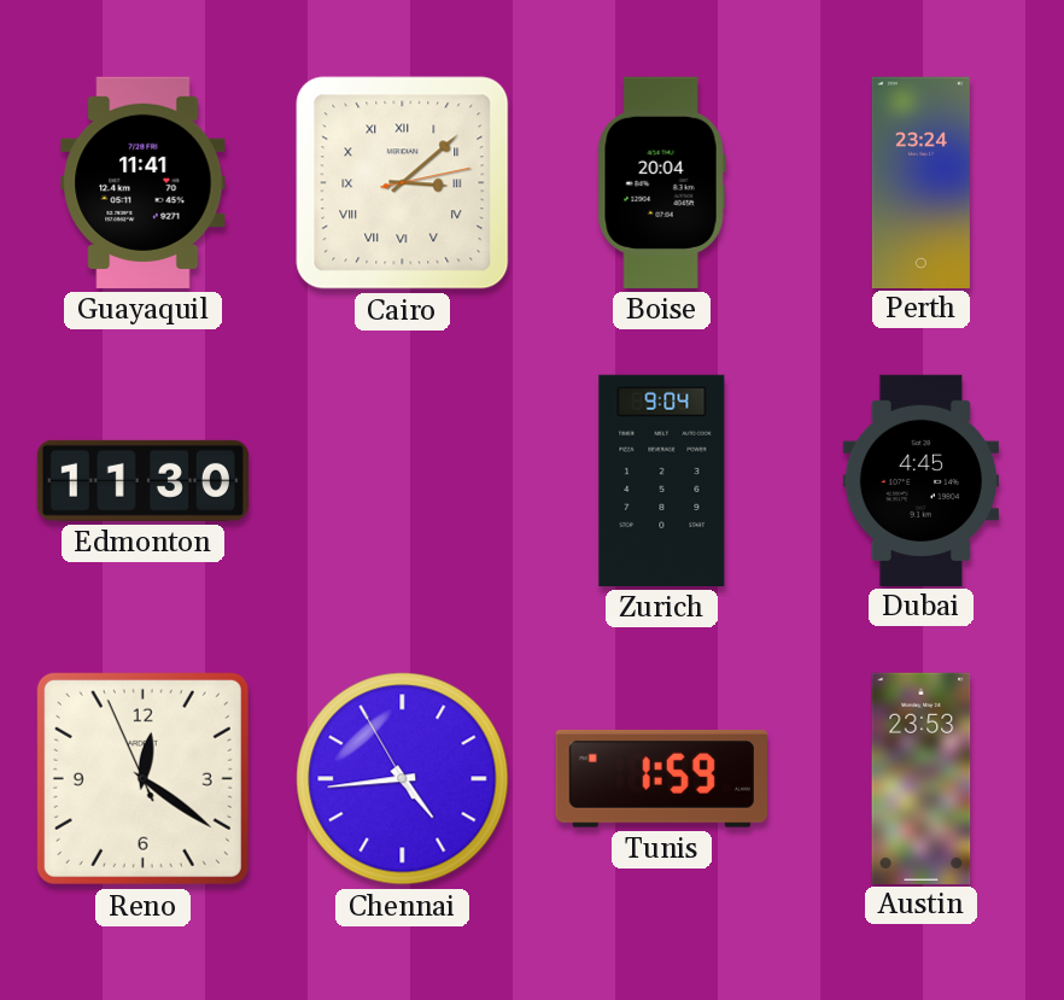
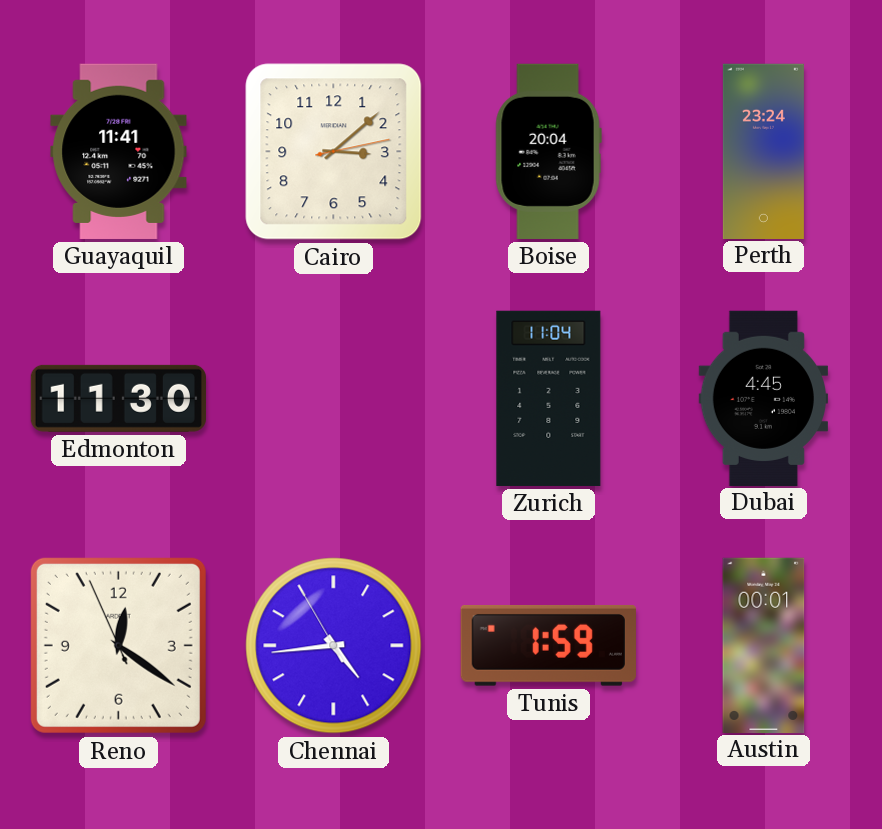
Cairo numerals: Roman -> Arabic
Zurich: 9:04 -> 11:04
Austin: 23:53 -> 00:01
